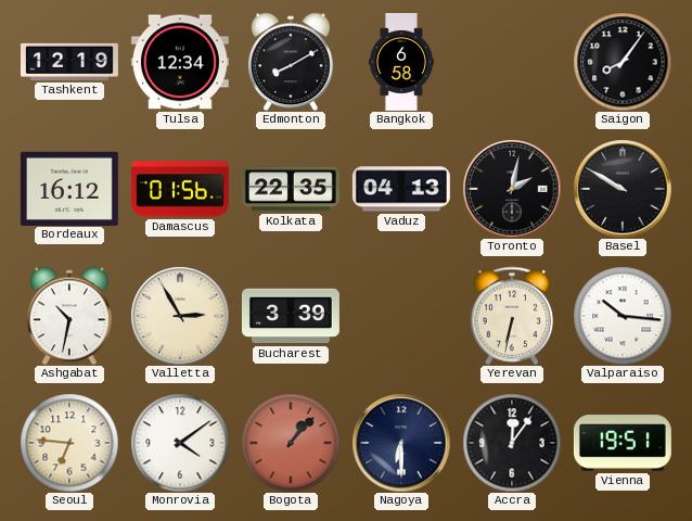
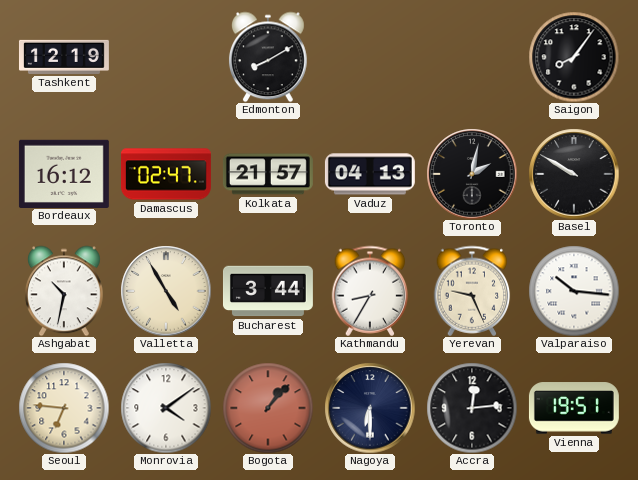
Tulsa: 12:34 -> none
Bangkok: 6:58 -> none
Damascus: 01:56 -> 02:47
Kolkata: 22:35 -> 21:57
Valletta: 2:55 -> 4:55
Bucharest: 3:39 -> 3:44
Kathmandu: none -> 8:35
Yerevan: 6:32 -> 9:26
Accra: 12:06 -> 12:14
